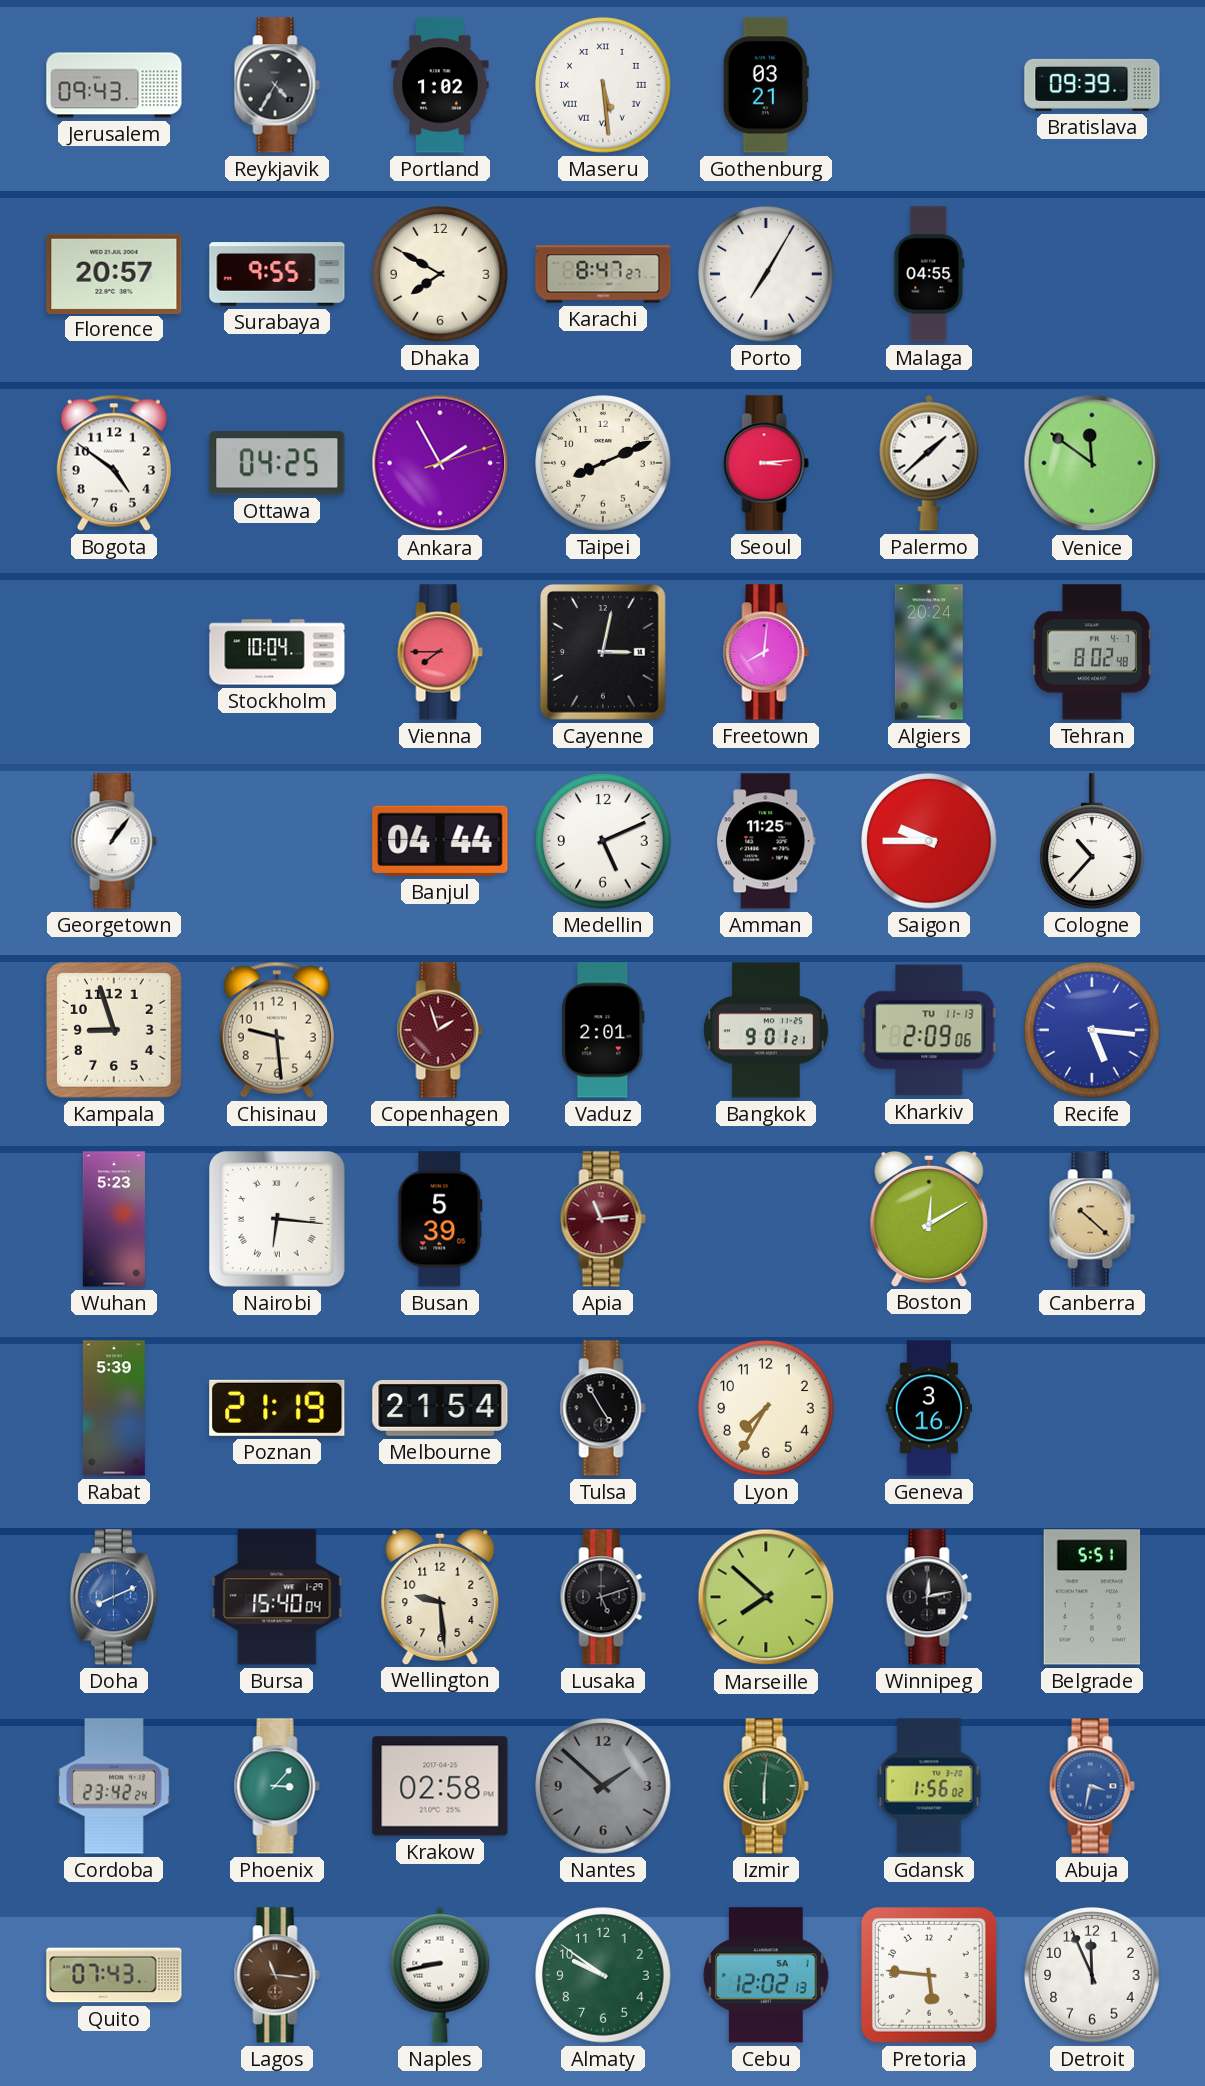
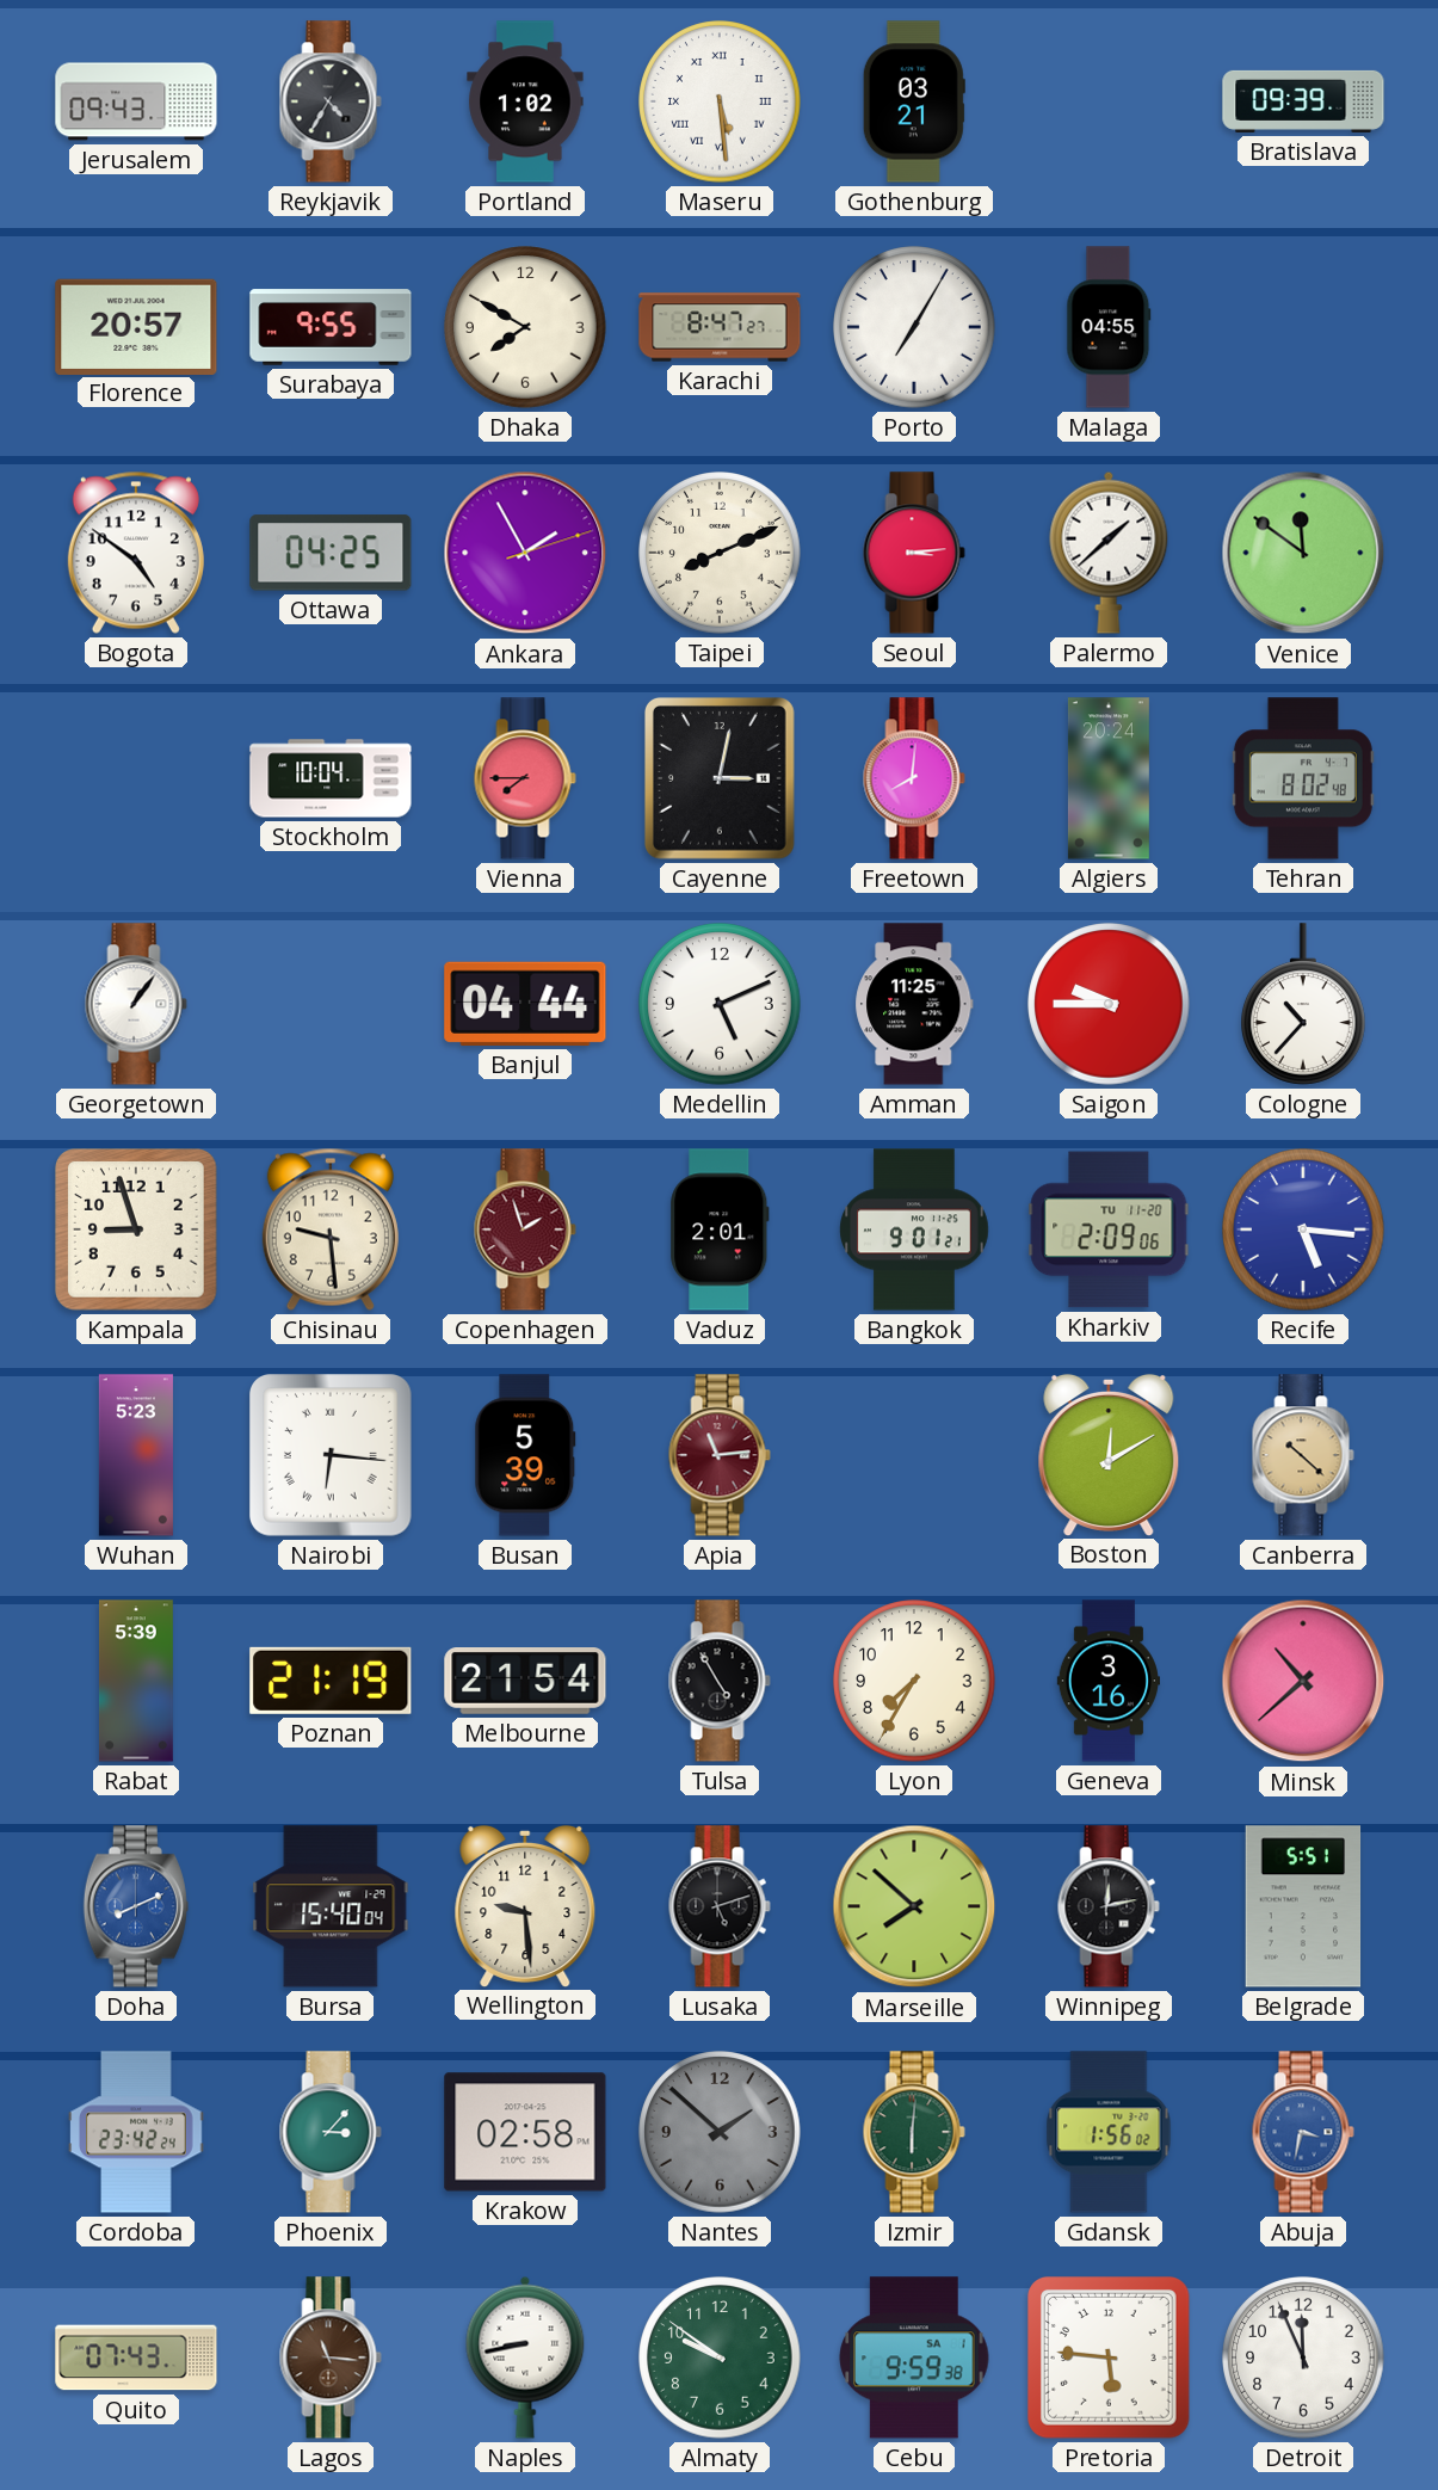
Kharkiv date: TU 11-13 -> TU 11-20
Minsk: none -> 10:38
Cebu: 12:02 -> 9:59
